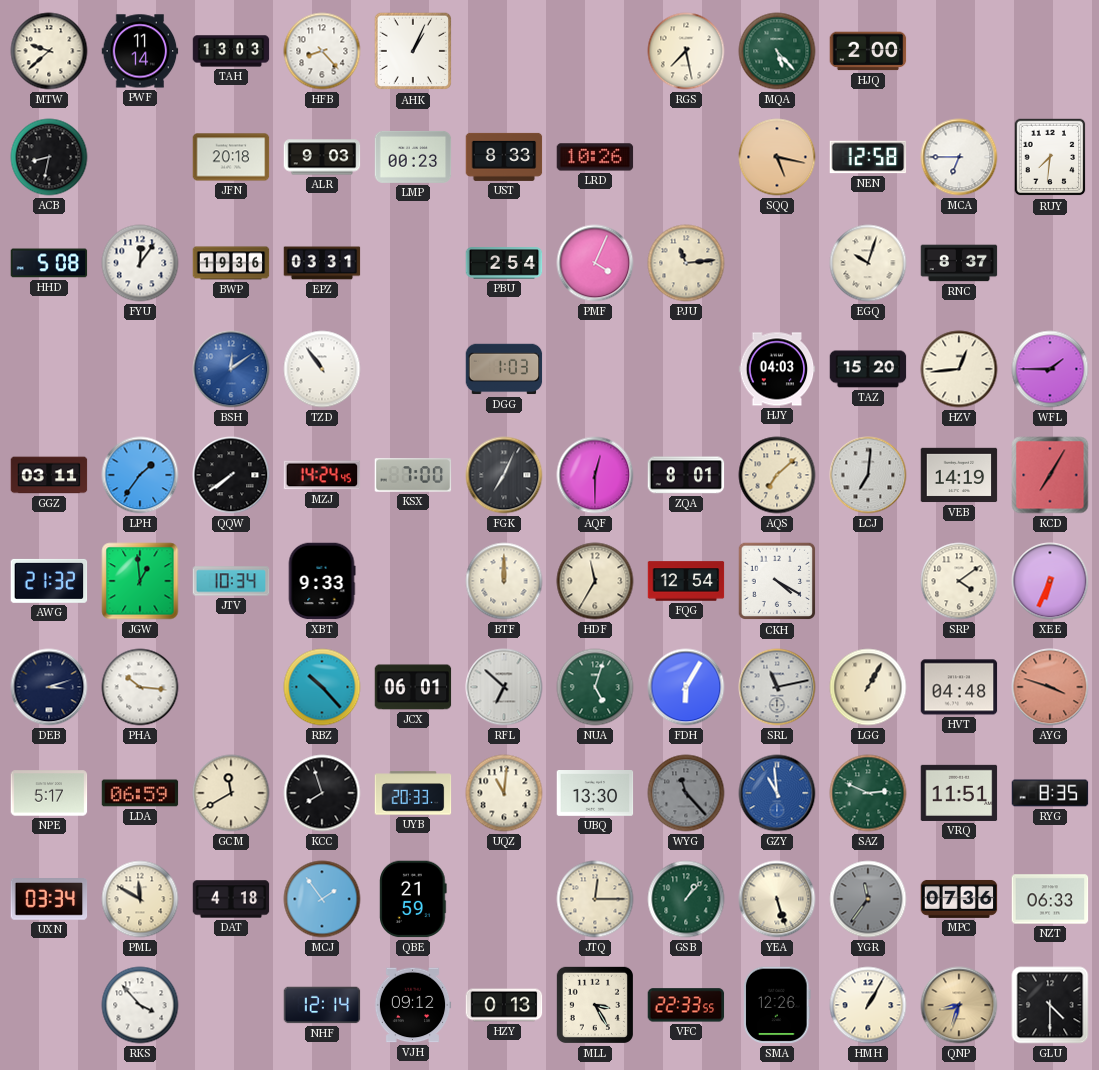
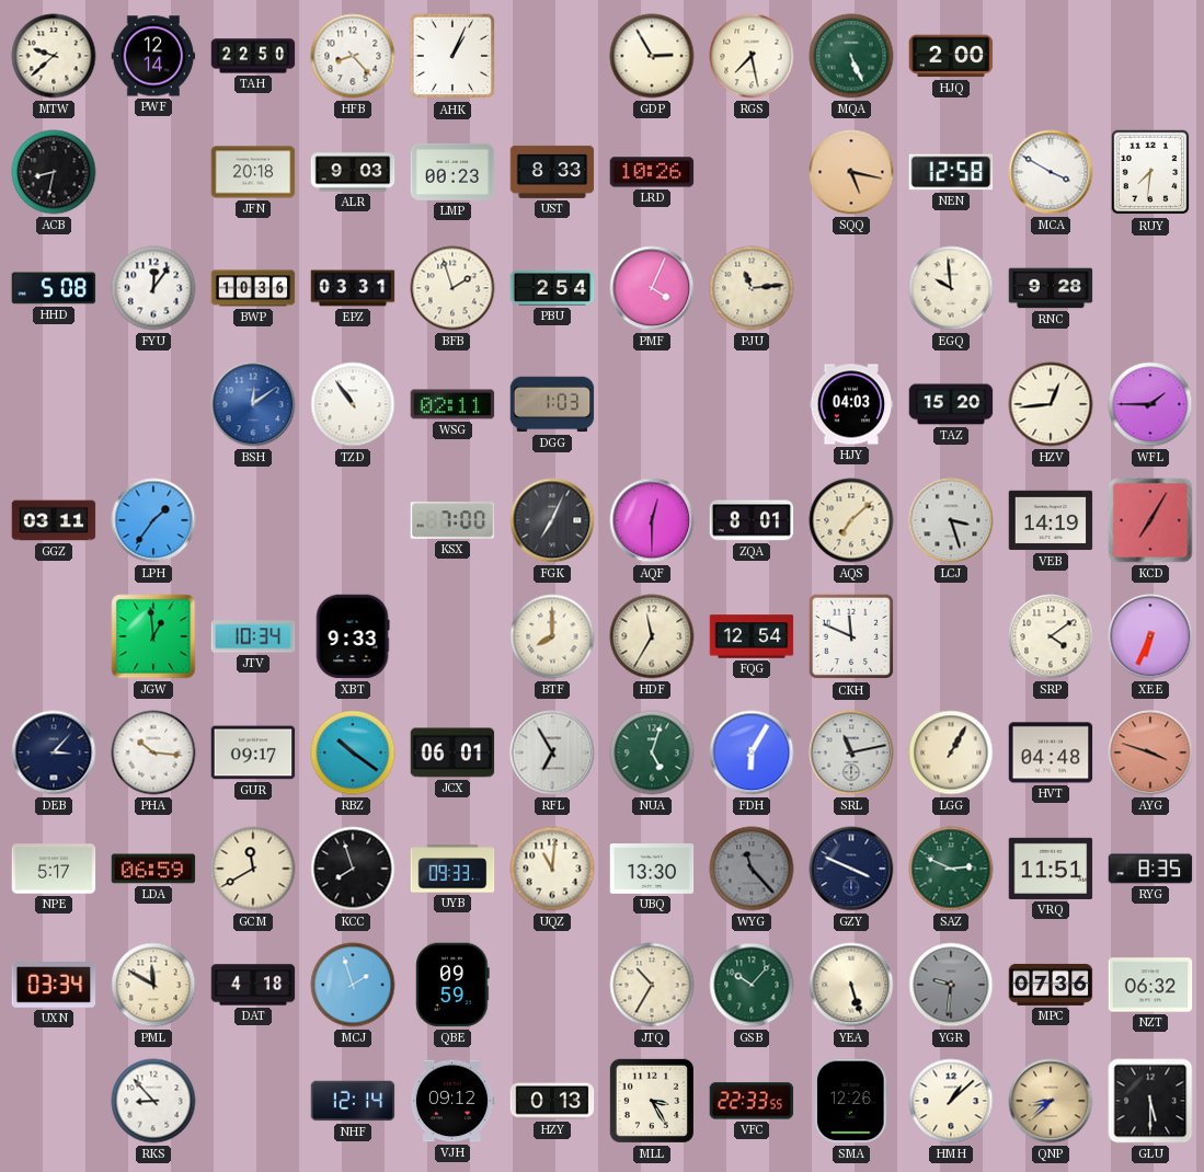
PWF: 11:14 -> 12:14
TAH: 13:03 -> 22:50
GDP: none -> 2:55
MQA: 5:23 -> 5:26
MCA: 6:45 -> 3:50
BWP: 19:36 -> 10:36
BFB: none -> 1:57
EGQ: 10:03 -> 9:59
RNC: 8:37 -> 9:28
WSG: none -> 02:11
QQW: 7:39 -> none
MZJ: 14:24 -> none
LCJ: 7:01 -> 3:27
AWG: 21:32 -> none
BTF: 12:00 -> 8:00
CKH: 4:20 -> 11:49
DEB: 3:12 -> 3:07
GUR: none -> 09:17
RBZ: 10:23 -> 10:21
RFL: 6:52 -> 6:55
UYB: 20:33 -> 09:33
GZY: 10:59 -> 3:49
GZY dial: blue -> navy
MCJ: 1:54 -> 1:57
QBE: 21:59 -> 09:59
JTQ: 12:15 -> 10:35
GSB: 1:07 -> 10:07
YGR: 11:36 -> 9:31
NZT: 06:33 -> 06:32
RKS: 3:53 -> 8:53
HMH: 1:05 -> 1:08
QNP: 8:33 -> 8:38
GLU: 4:30 -> 5:30
